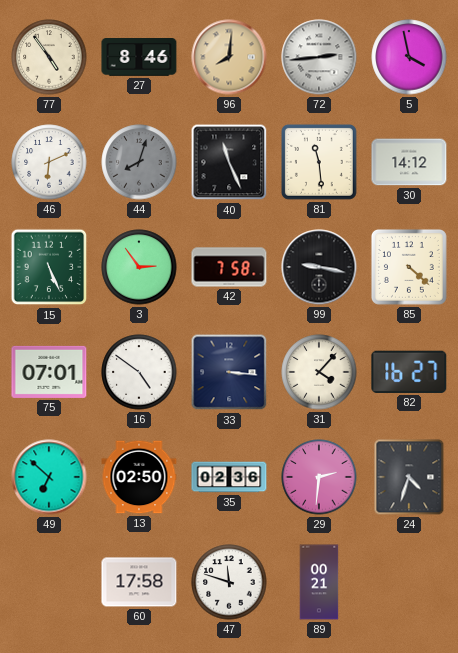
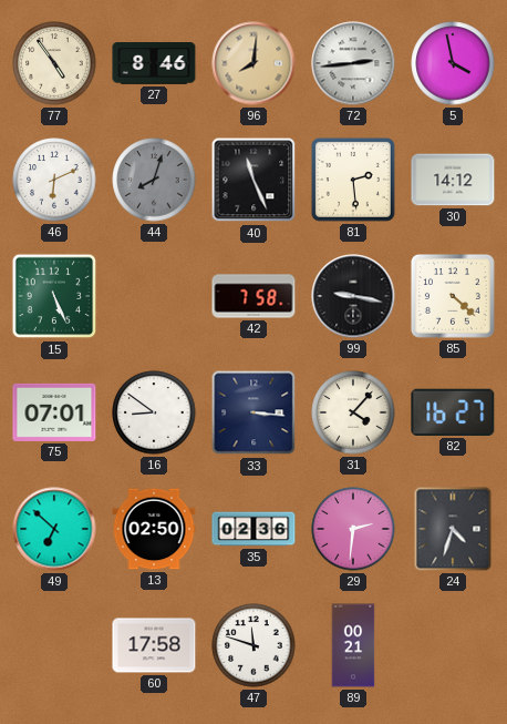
81: 11:29 -> 2:29
3: 2:54 -> none
16: 4:51 -> 8:51
